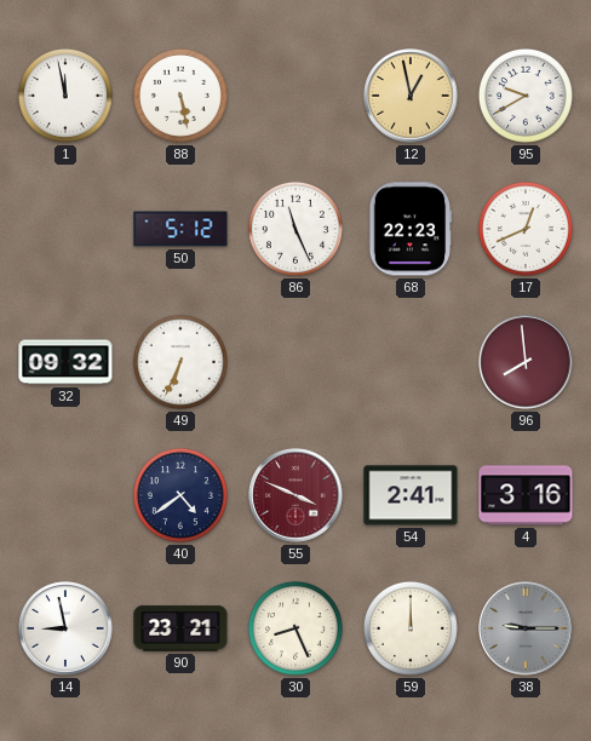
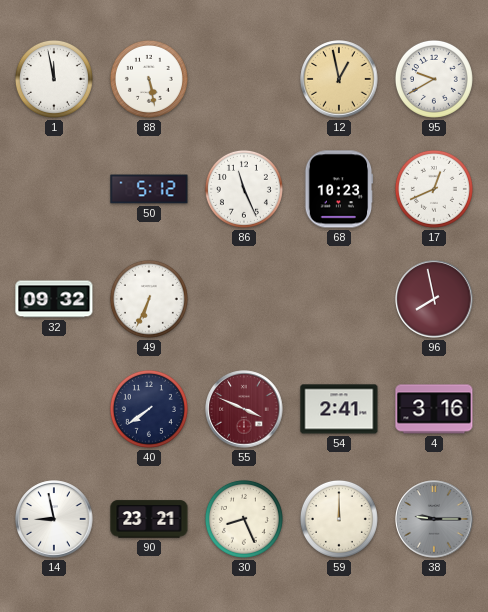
68: 22:23 -> 10:23
96: 7:59 -> 7:58
40: 4:39 -> 7:39
